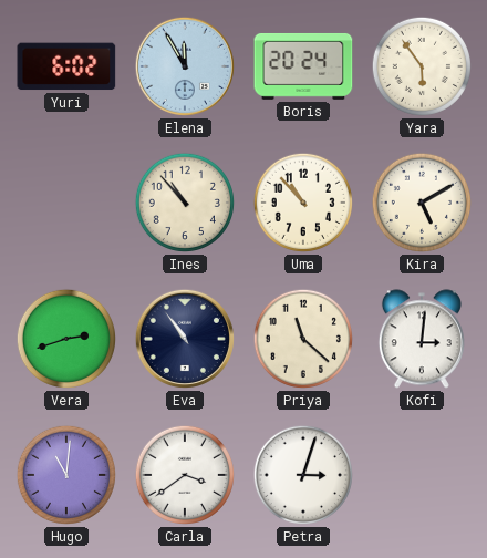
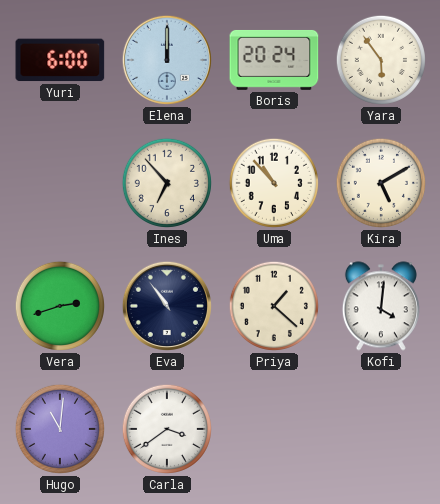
Yuri: 6:02 -> 6:00
Elena: 11:55 -> 12:00
Ines: 10:53 -> 6:53
Priya: 11:22 -> 1:22
Kofi: 3:01 -> 4:01
Petra: 3:03 -> none
